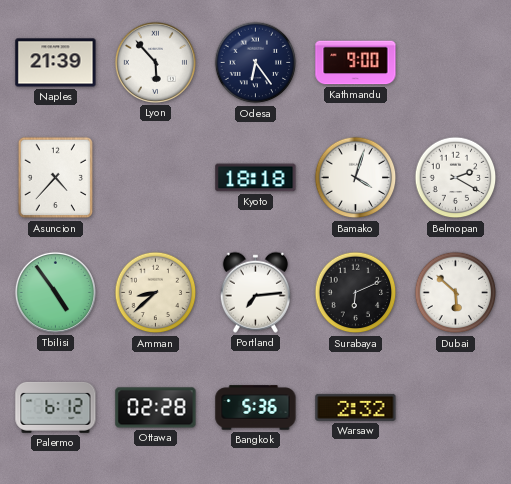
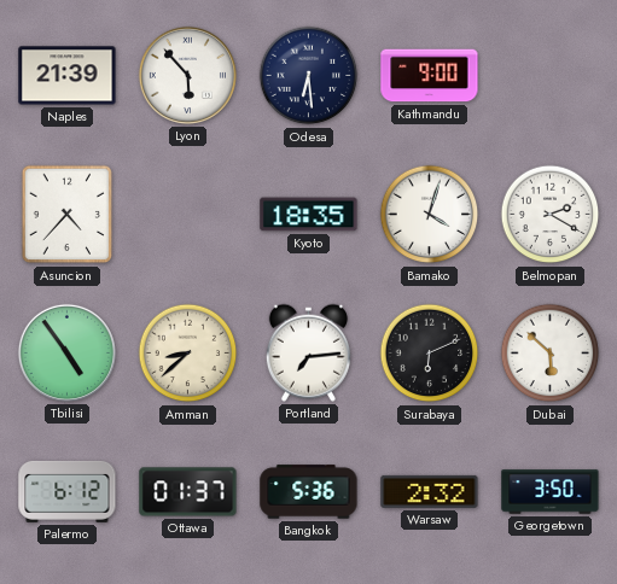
Odesa: 6:24 -> 6:29
Kyoto: 18:18 -> 18:35
Ottawa: 02:28 -> 01:37
Georgetown: none -> 3:50
